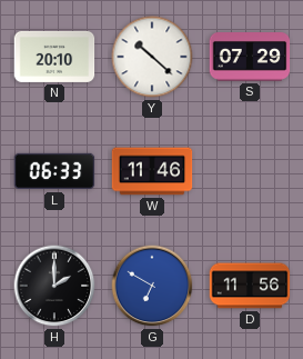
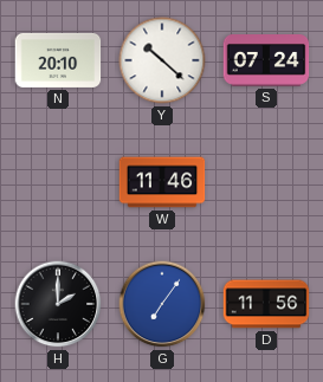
S: 07:29 -> 07:24
L: 06:33 -> none
G: 6:50 -> 7:06
